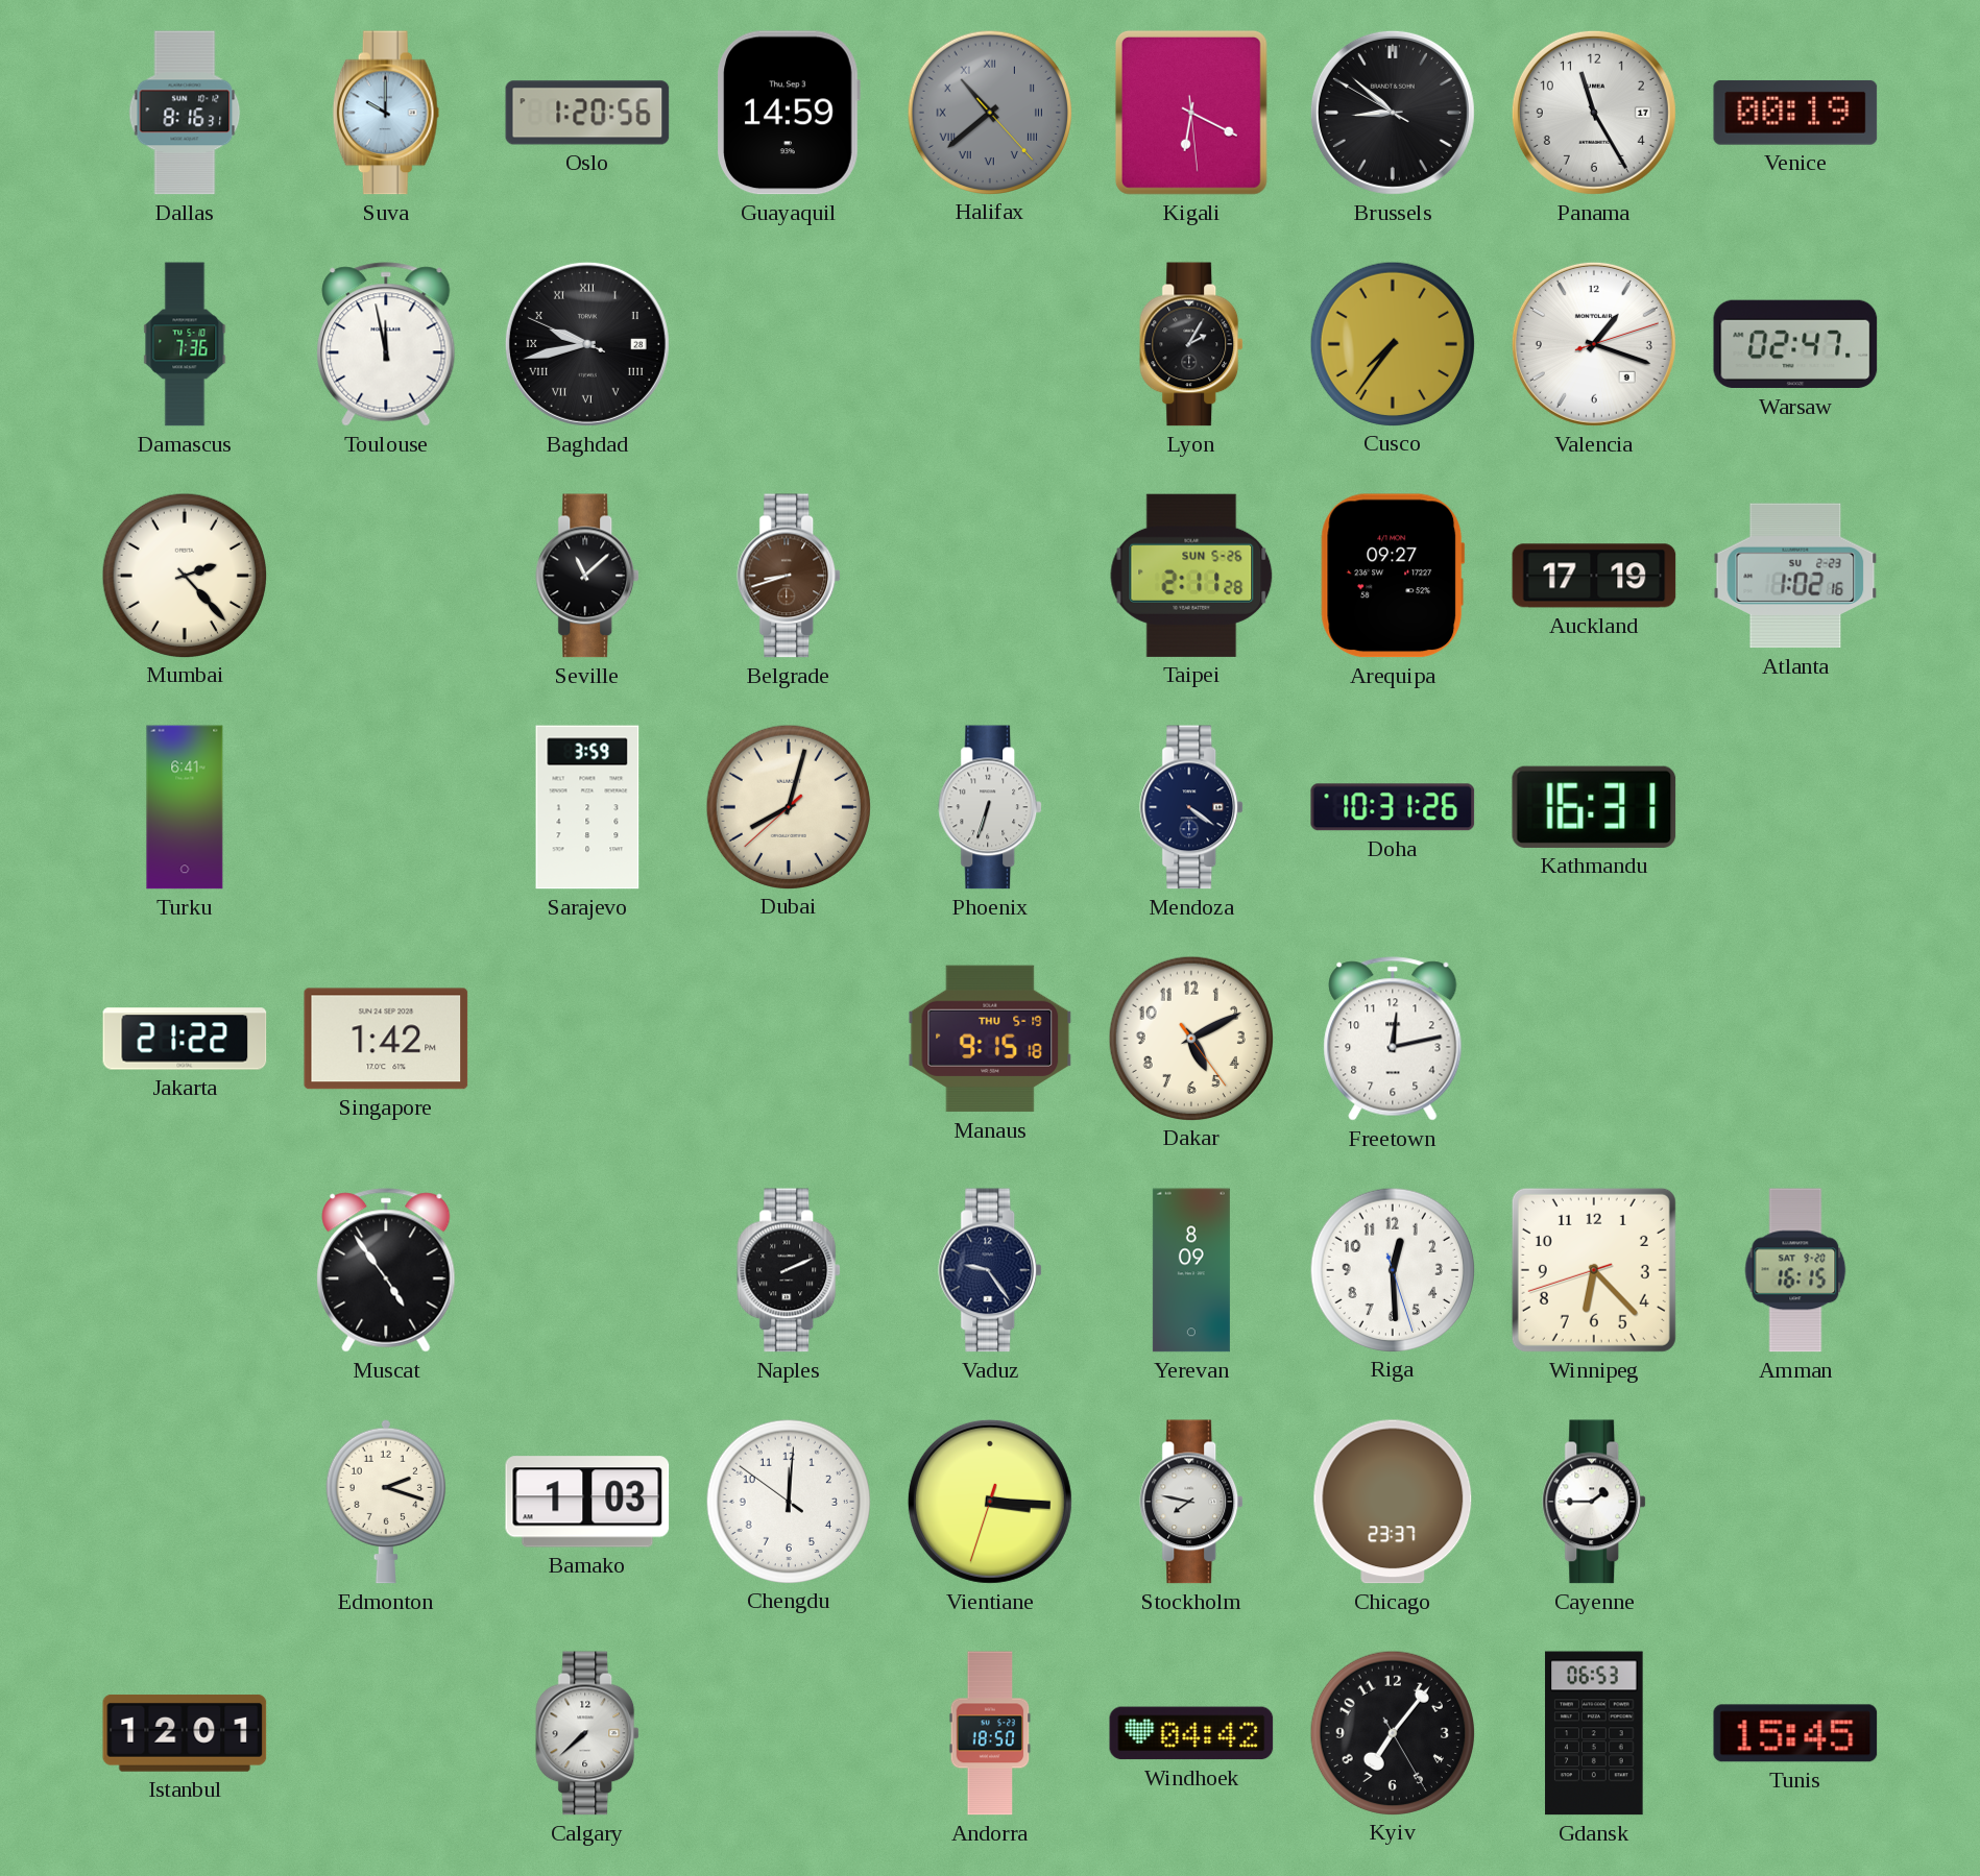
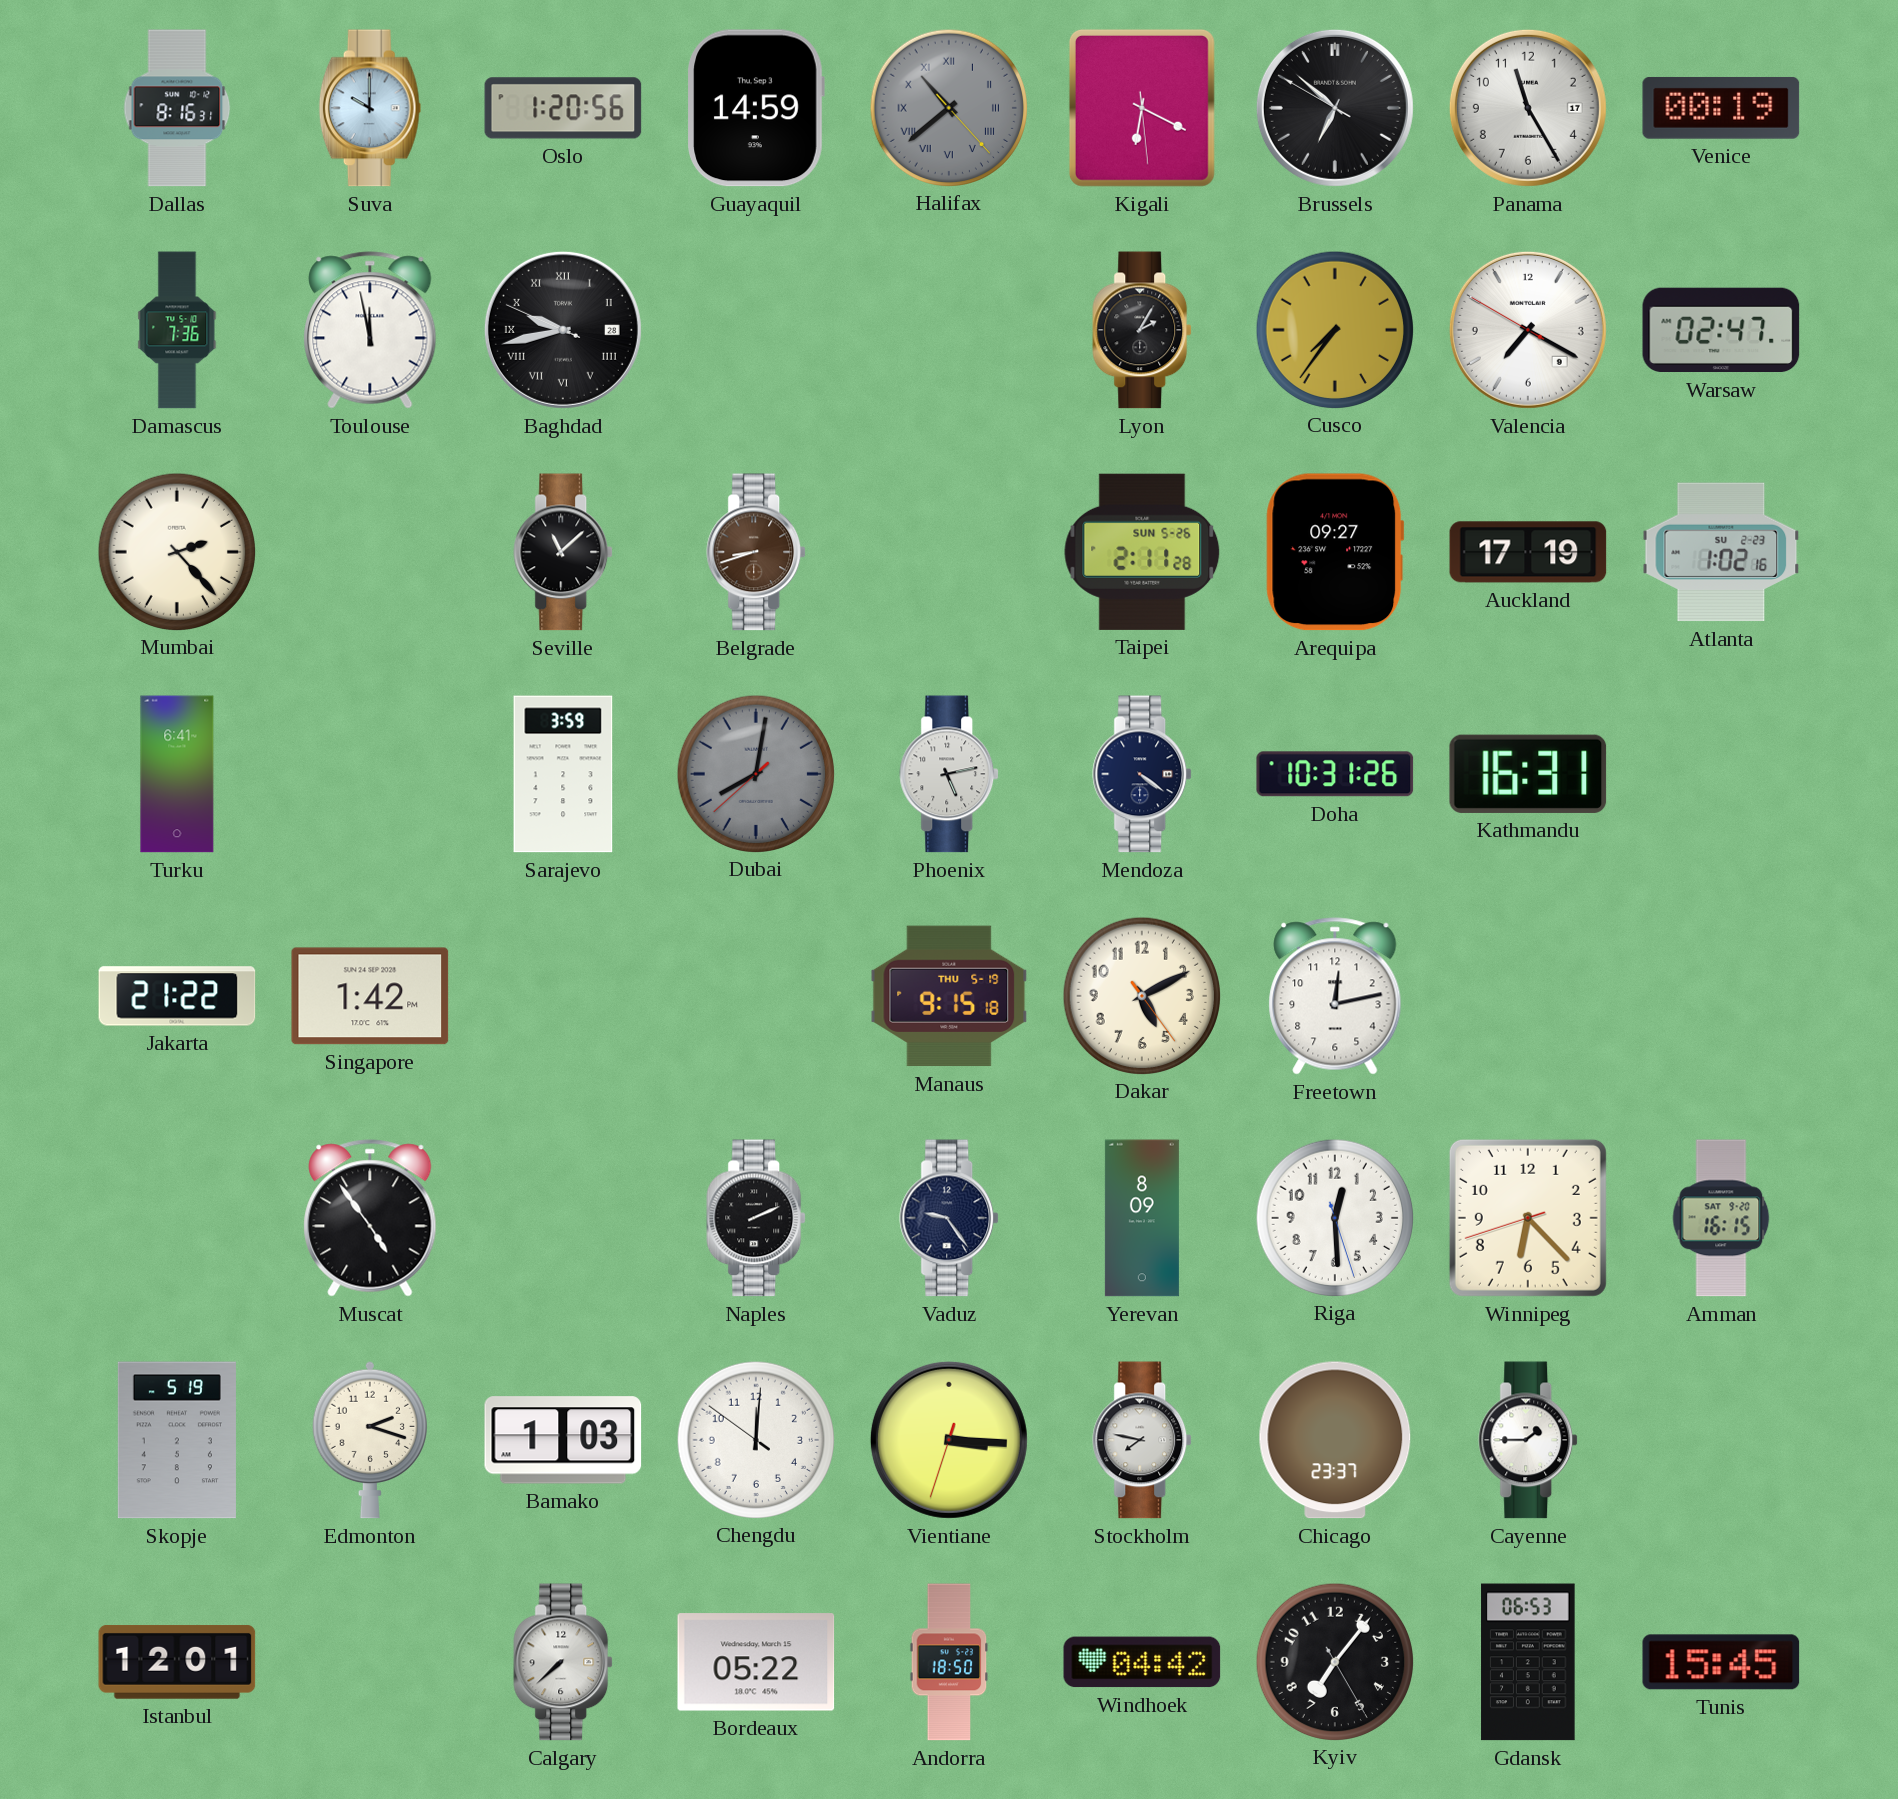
Brussels: 8:51 -> 6:51
Valencia: 1:18 -> 7:19
Dubai: 8:02 -> 8:01
Dubai dial: cream -> grey
Phoenix: 6:33 -> 5:13
Skopje: none -> 5:19
Bordeaux: none -> 05:22
